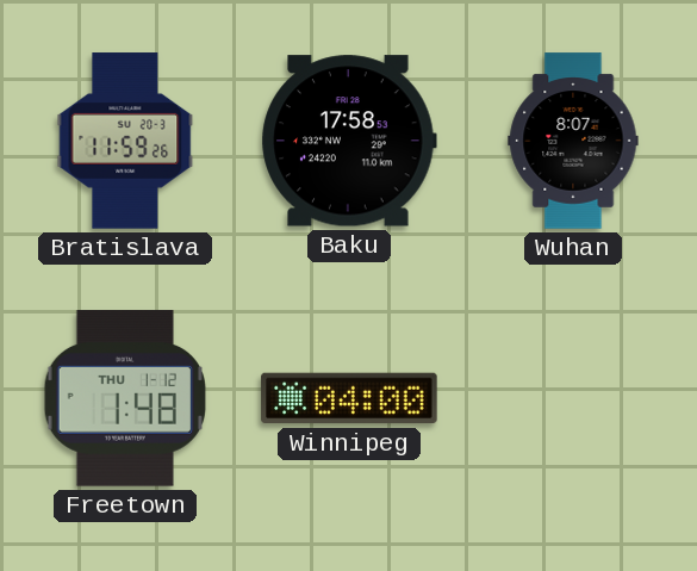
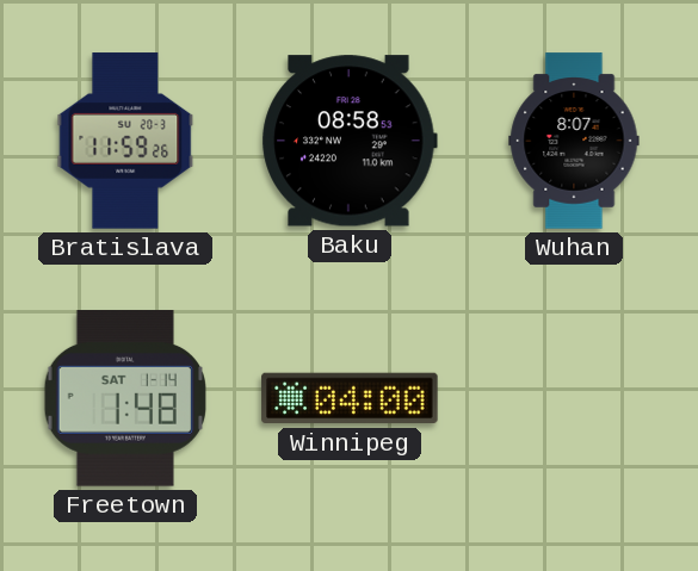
Baku: 17:58 -> 08:58
Freetown date: THU 1-12 -> SAT 1-14
